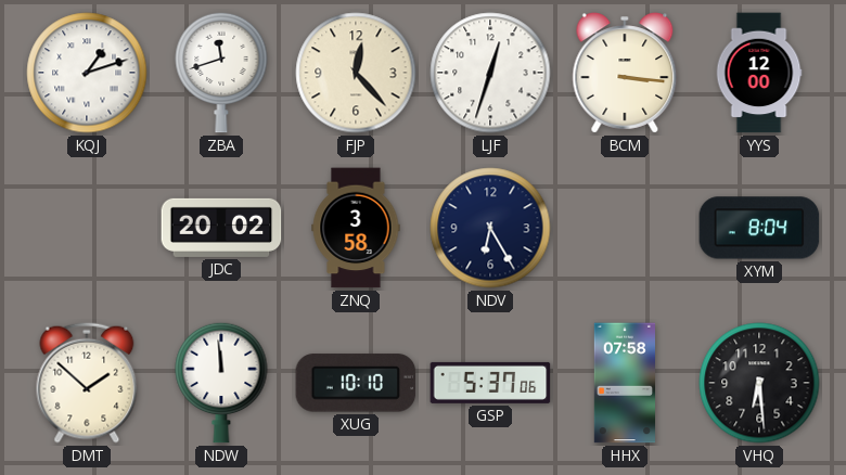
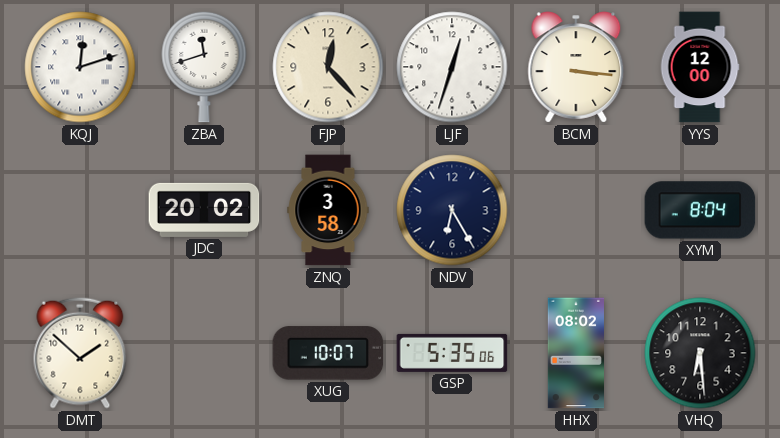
KQJ: 1:12 -> 12:12
NDW: 11:59 -> none
XUG: 10:10 -> 10:07
GSP: 5:37 -> 5:35
HHX: 07:58 -> 08:02
